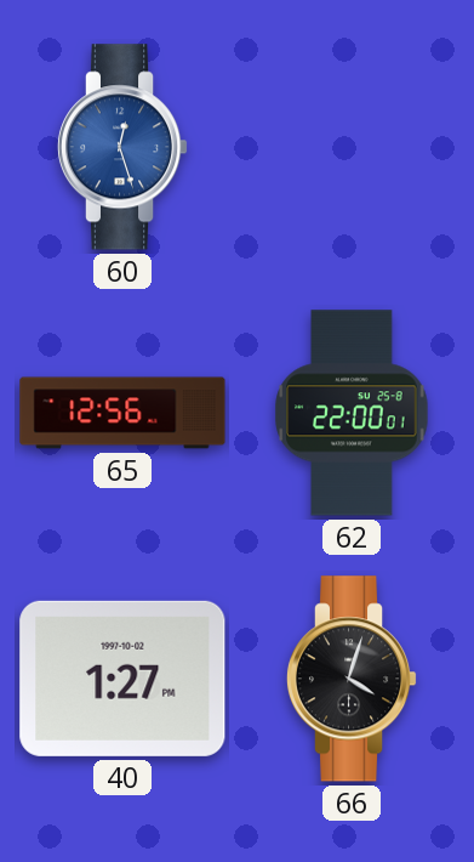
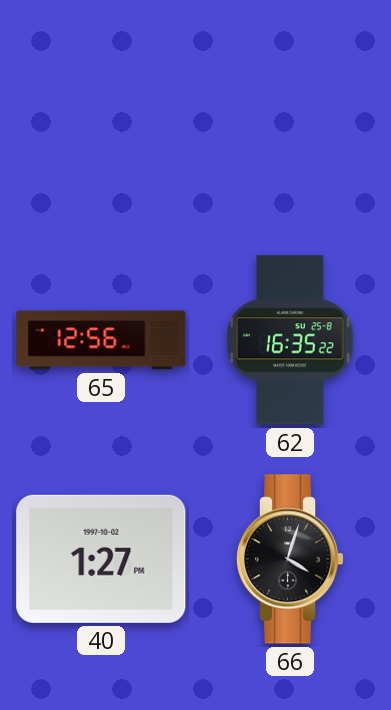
60: 12:27 -> none
62: 22:00 -> 16:35
